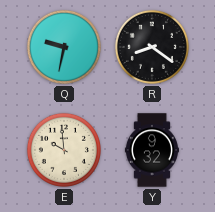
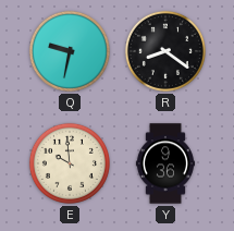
Y: 9:32 -> 9:36
